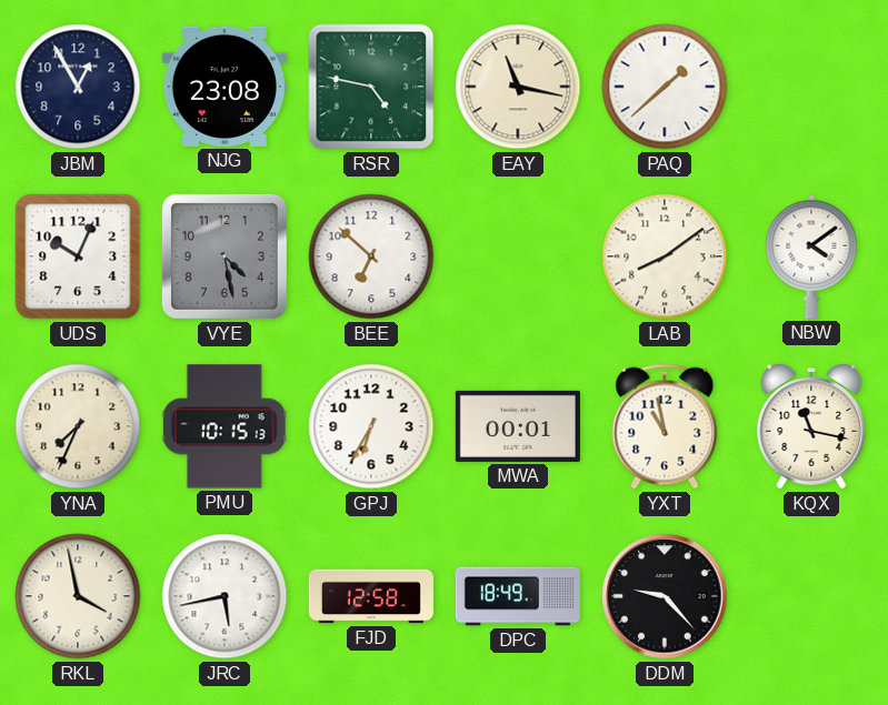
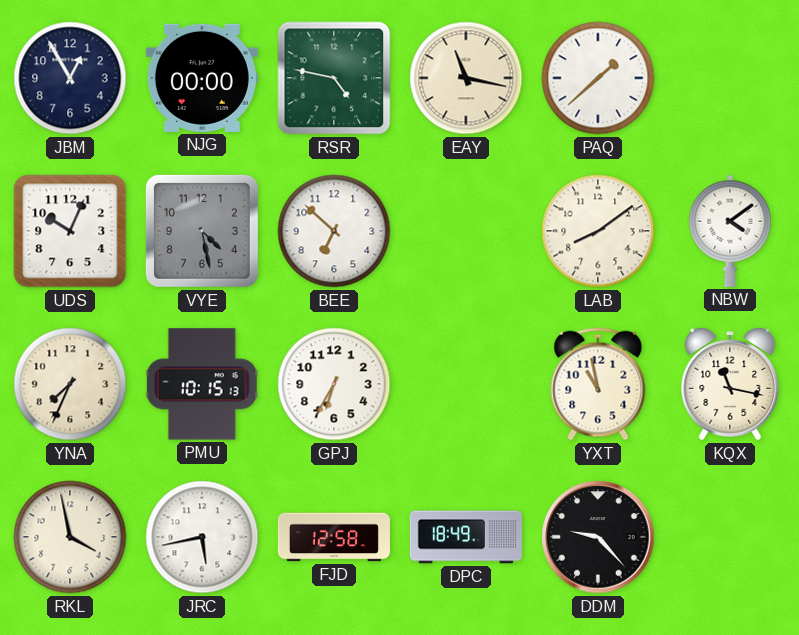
NJG: 23:08 -> 00:00
MWA: 00:01 -> none
